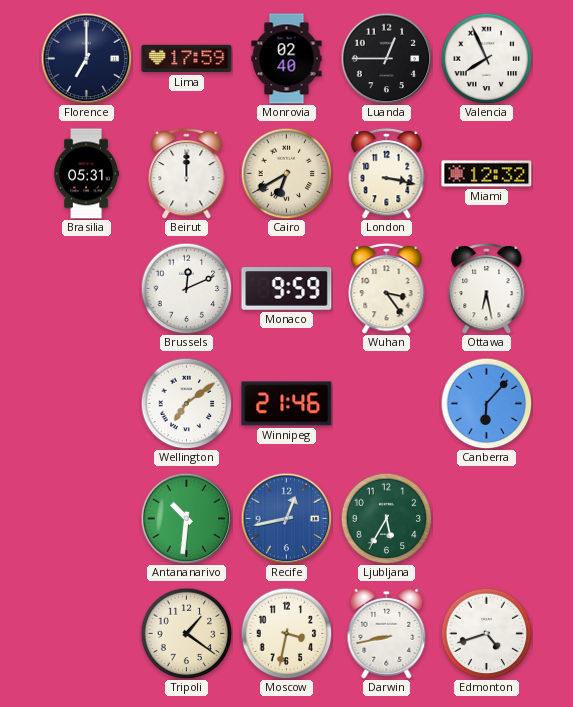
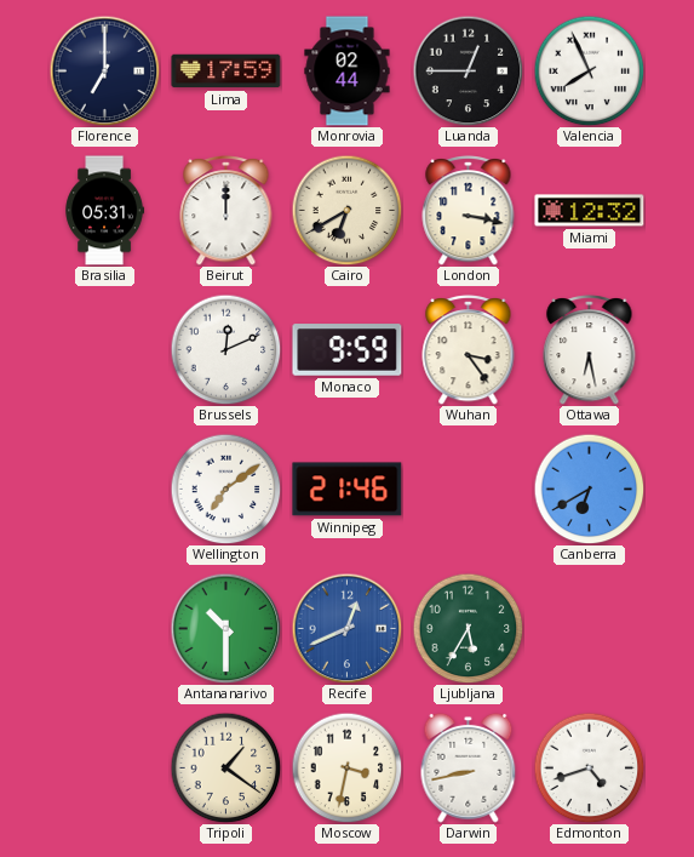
Monrovia: 02:40 -> 02:44
Canberra: 6:07 -> 6:40
Antananarivo: 10:31 -> 10:30
Recife: 12:43 -> 12:41
